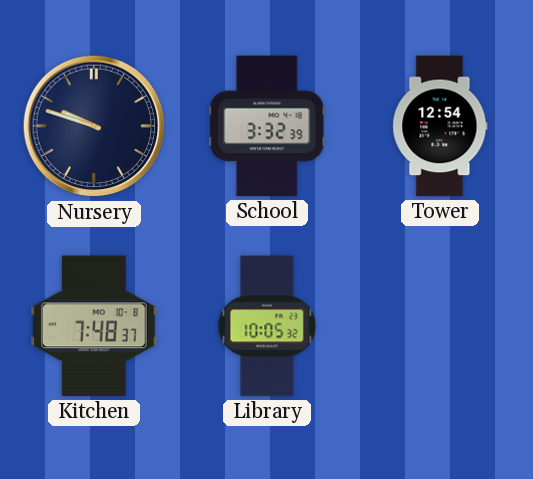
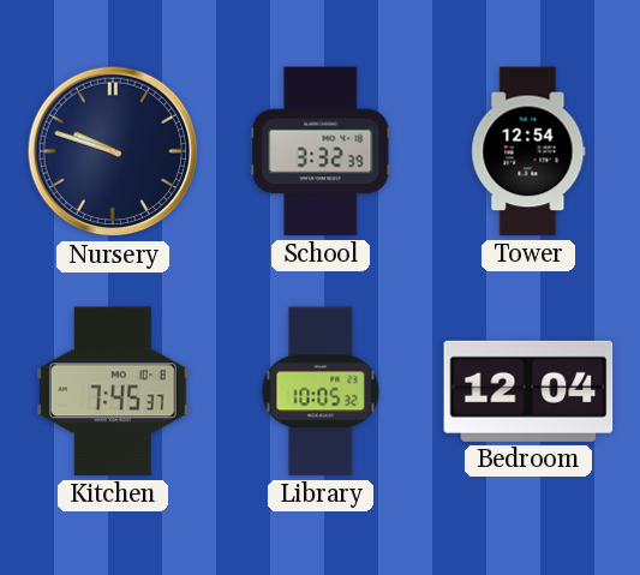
Kitchen: 7:48 -> 7:45
Bedroom: none -> 12:04
